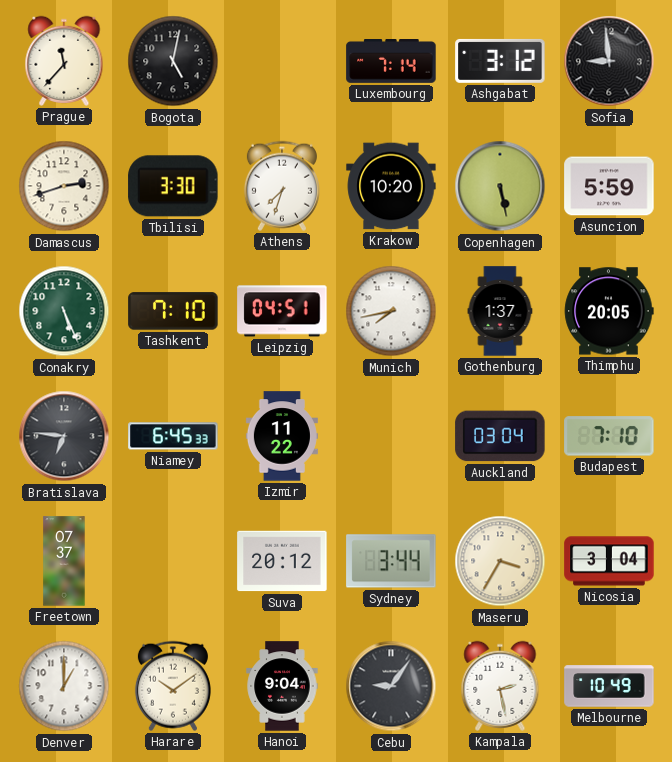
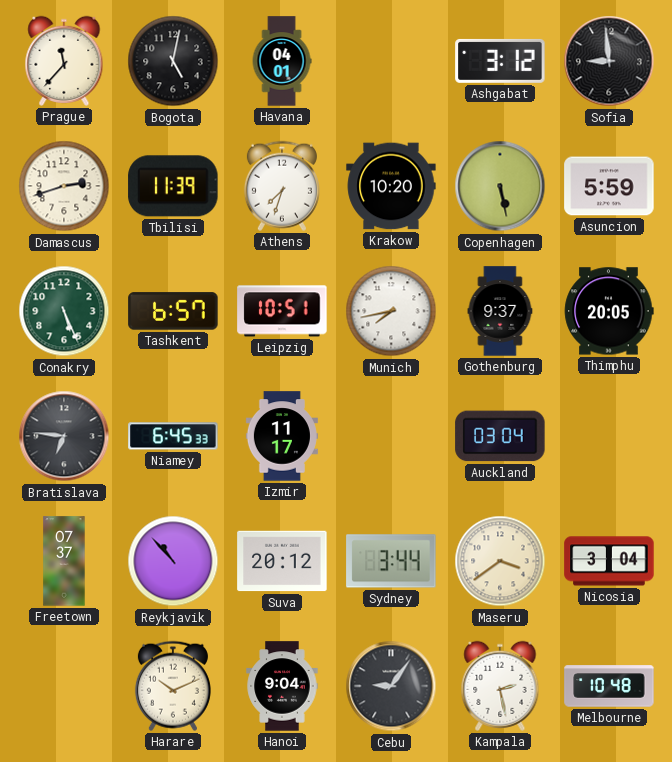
Havana: none -> 04:01
Luxembourg: 7:14 -> none
Tbilisi: 3:30 -> 11:39
Tashkent: 7:10 -> 6:57
Leipzig: 04:51 -> 10:51
Gothenburg: 1:37 -> 9:37
Izmir: 11:22 -> 11:17
Budapest: 7:10 -> none
Reykjavik: none -> 10:53
Maseru: 3:35 -> 3:39
Denver: 1:00 -> none
Harare: 10:09 -> 10:11
Melbourne: 10:49 -> 10:48
